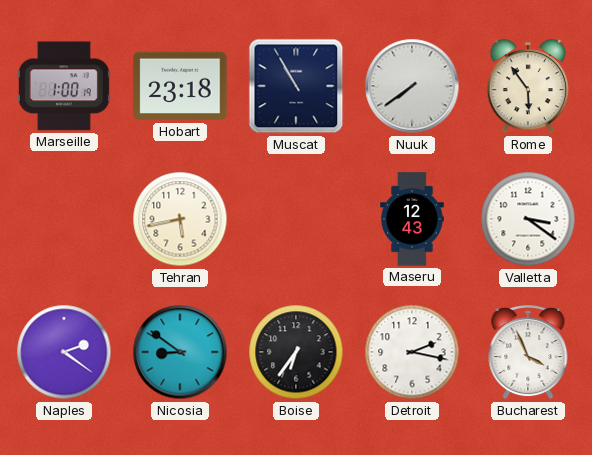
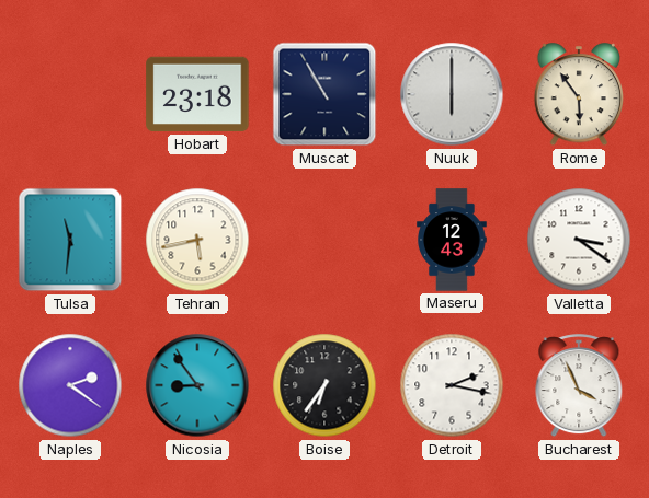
Marseille: 1:00 -> none
Nuuk: 7:39 -> 6:00
Tulsa: none -> 11:31
Nicosia: 8:51 -> 8:54
